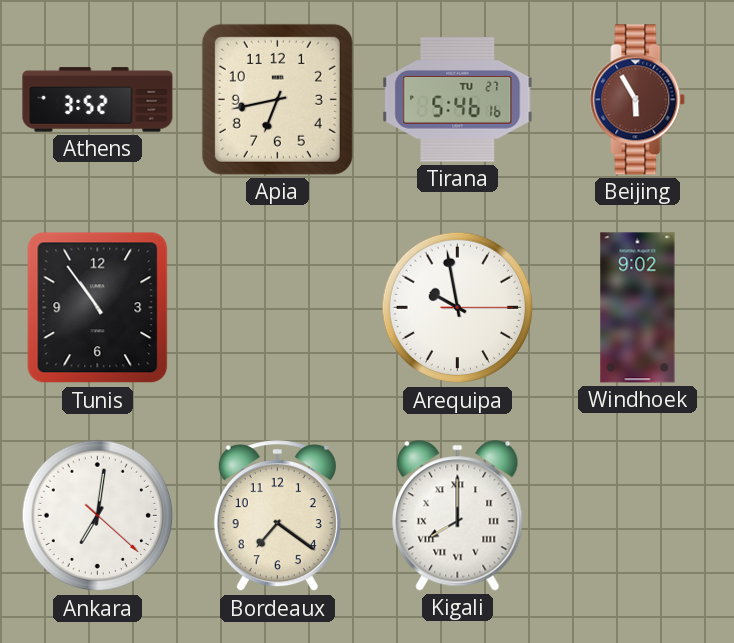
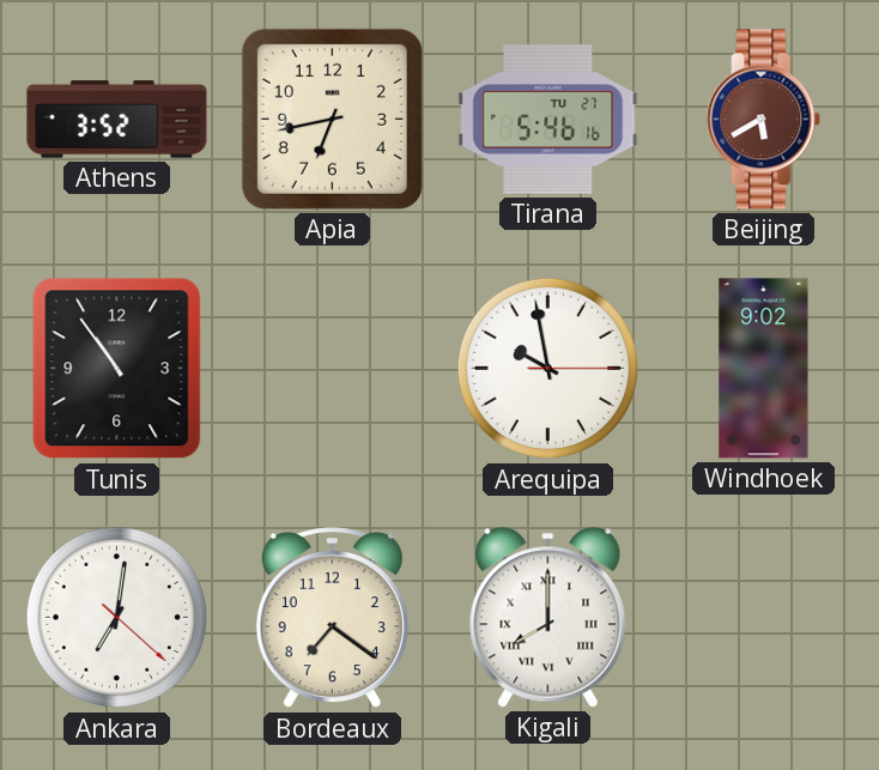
Beijing: 5:55 -> 5:40
